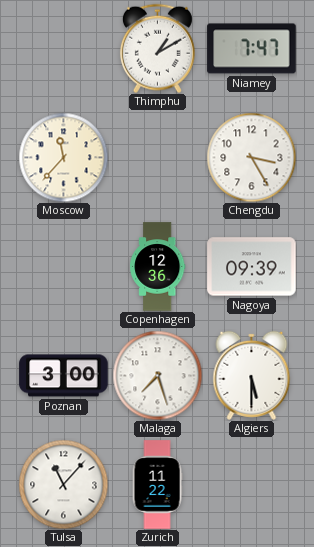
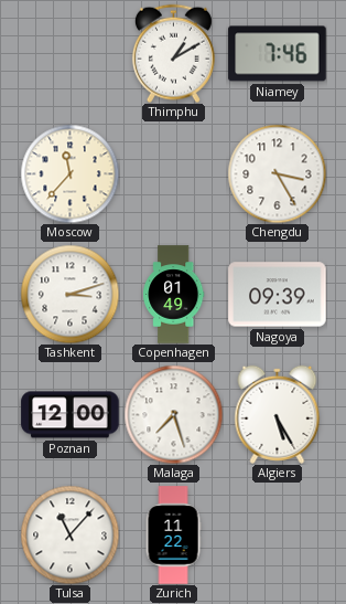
Niamey: 7:47 -> 7:46
Tashkent: none -> 3:12
Copenhagen: 12:36 -> 01:49
Poznan: 3:00 -> 12:00
Algiers: 5:30 -> 5:25
